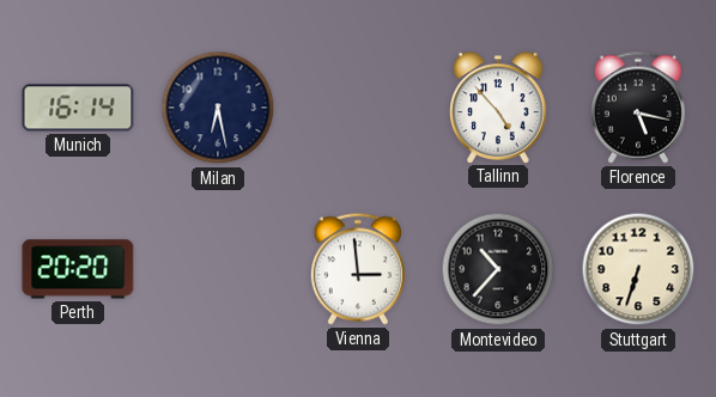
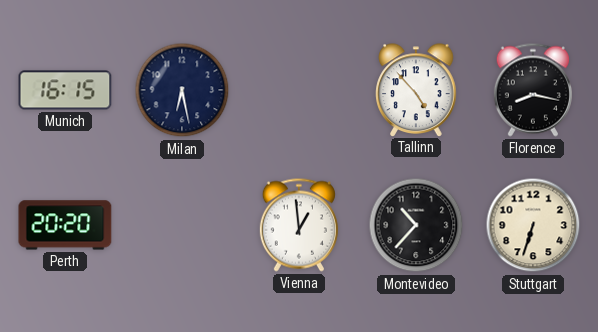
Munich: 16:14 -> 16:15
Florence: 5:17 -> 8:17
Vienna: 2:59 -> 12:59
